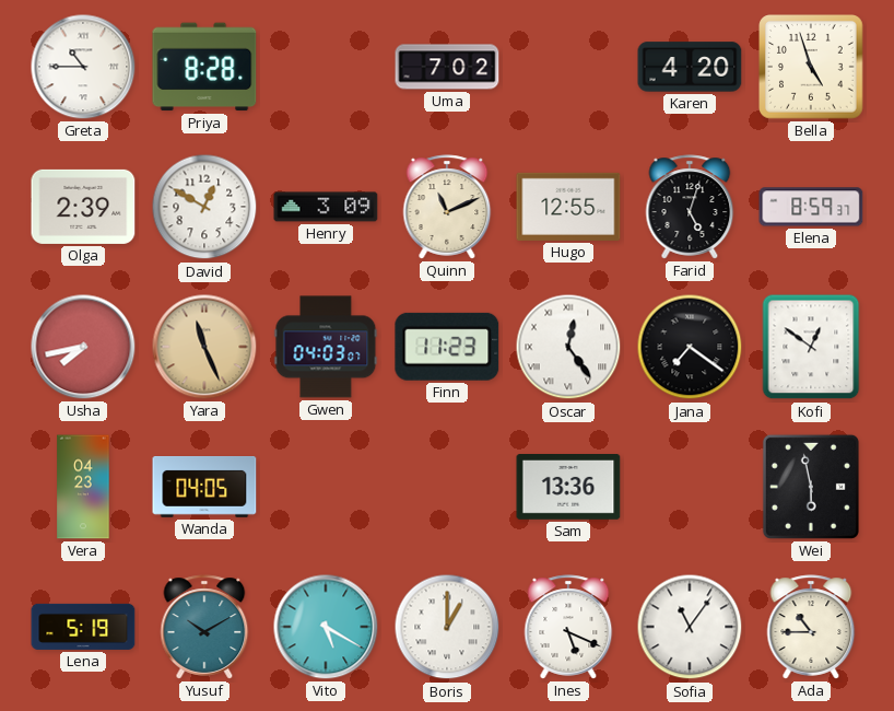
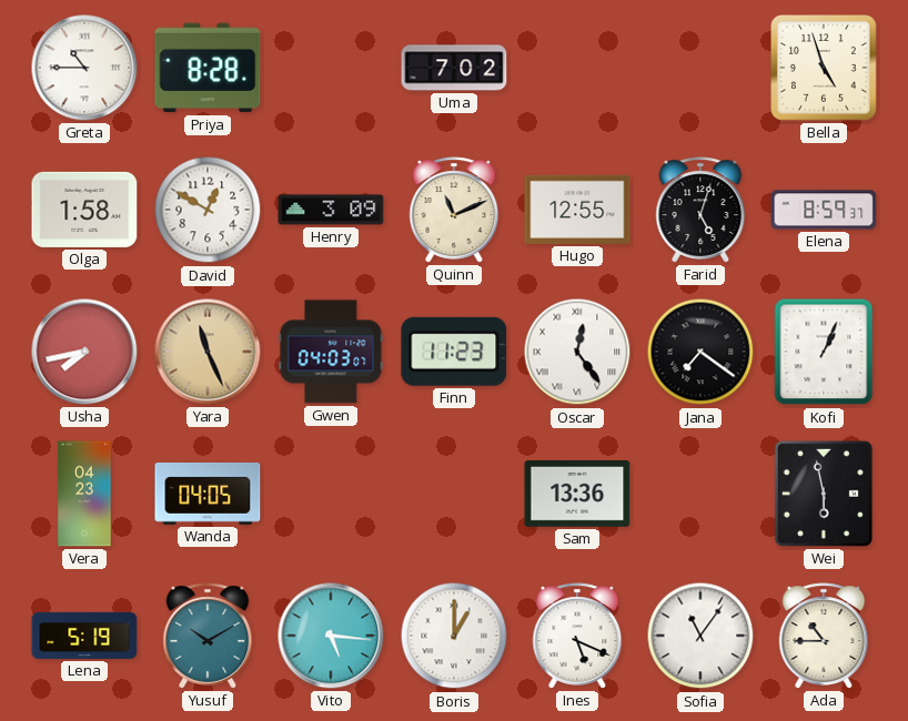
Karen: 4:20 -> none
Olga: 2:39 -> 1:58
Kofi: 12:51 -> 1:04
Vito: 5:20 -> 5:16
